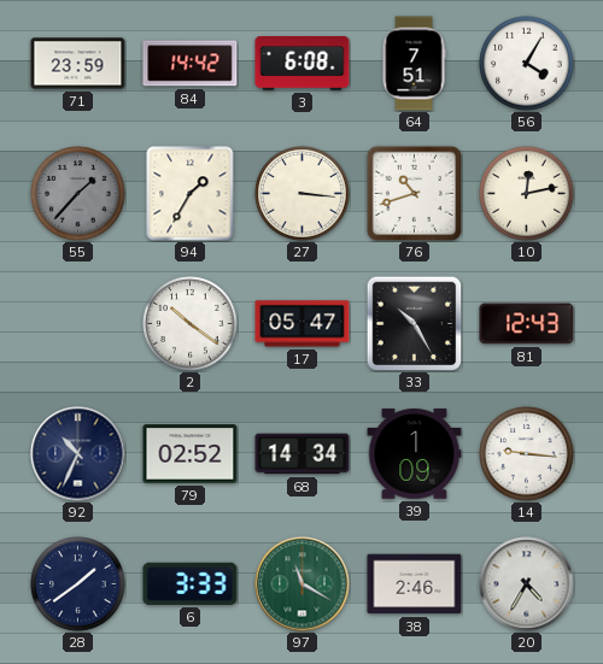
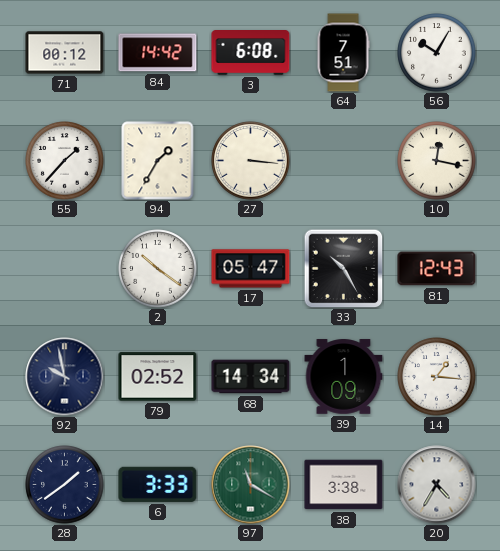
71: 23:59 -> 00:12
56: 4:05 -> 10:05
55 dial: grey -> white
76: 10:42 -> none
10: 12:13 -> 12:17
92: 10:34 -> 9:58
14: 9:16 -> 1:16
38: 2:46 -> 3:38
